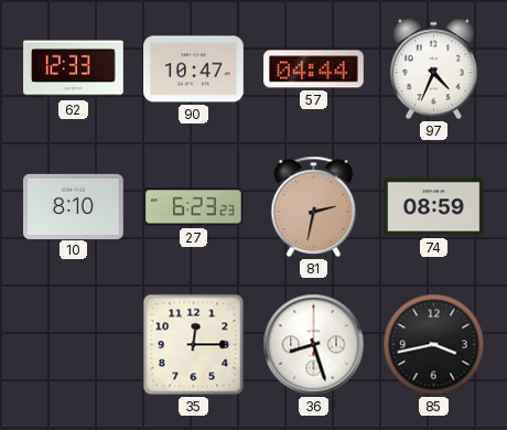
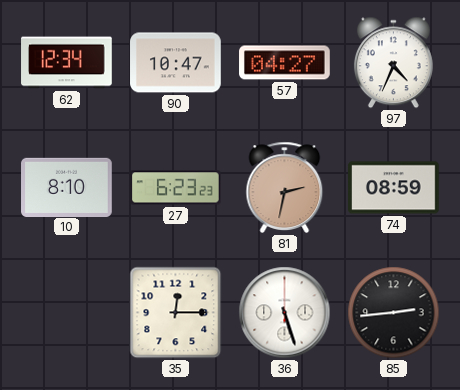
62: 12:33 -> 12:34
57: 04:44 -> 04:27
36: 8:27 -> 5:27
85: 3:43 -> 2:44
